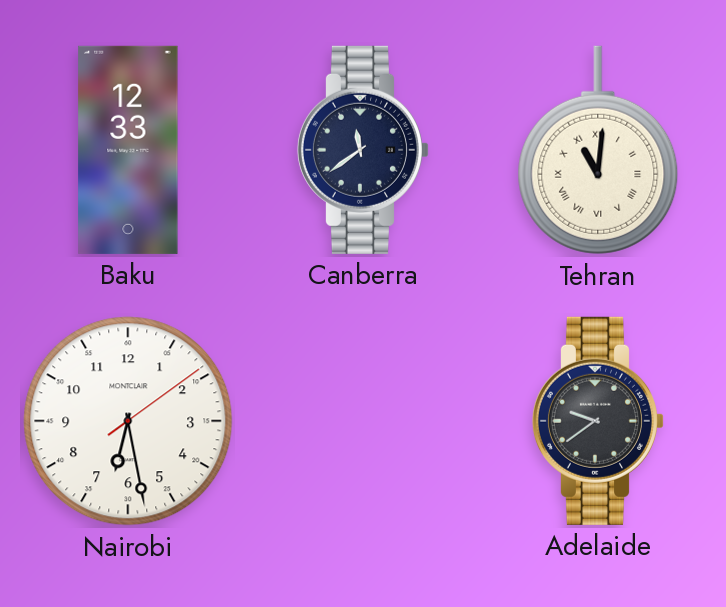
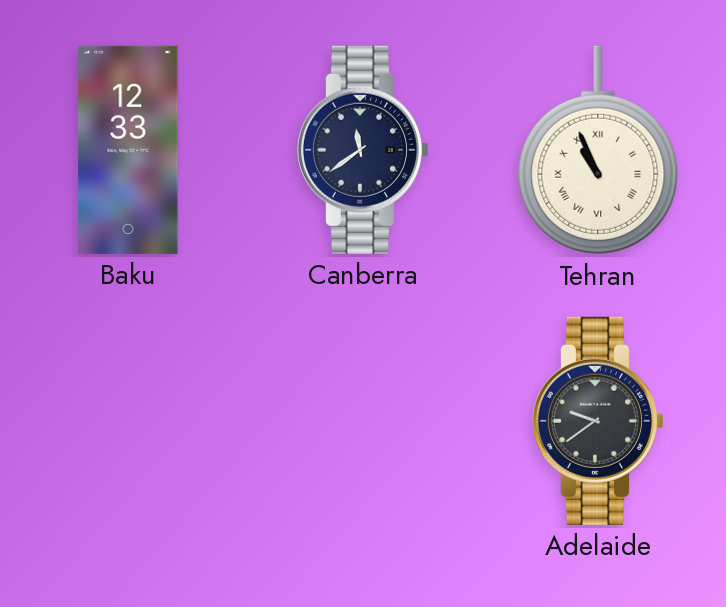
Tehran: 11:01 -> 10:56
Nairobi: 6:28 -> none
